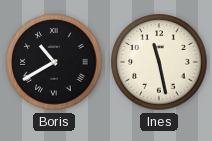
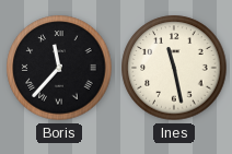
Boris: 10:40 -> 11:37
